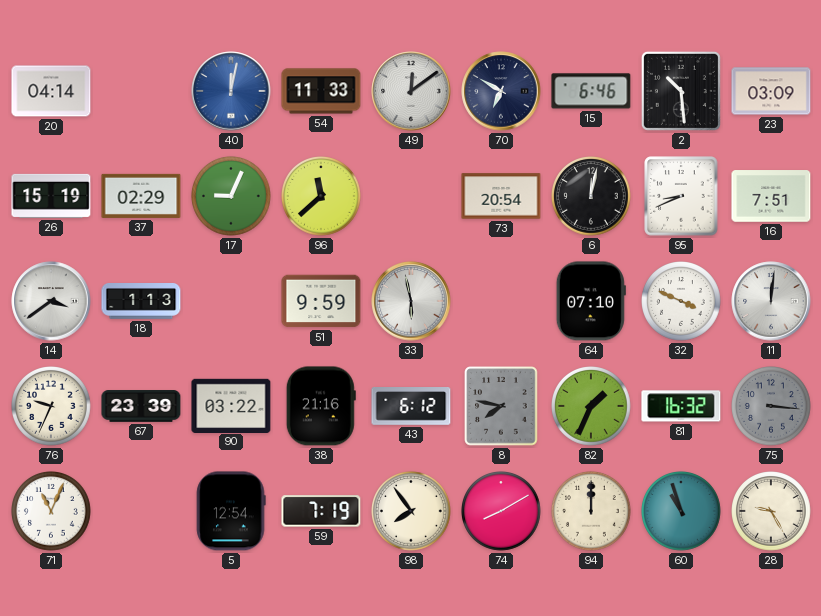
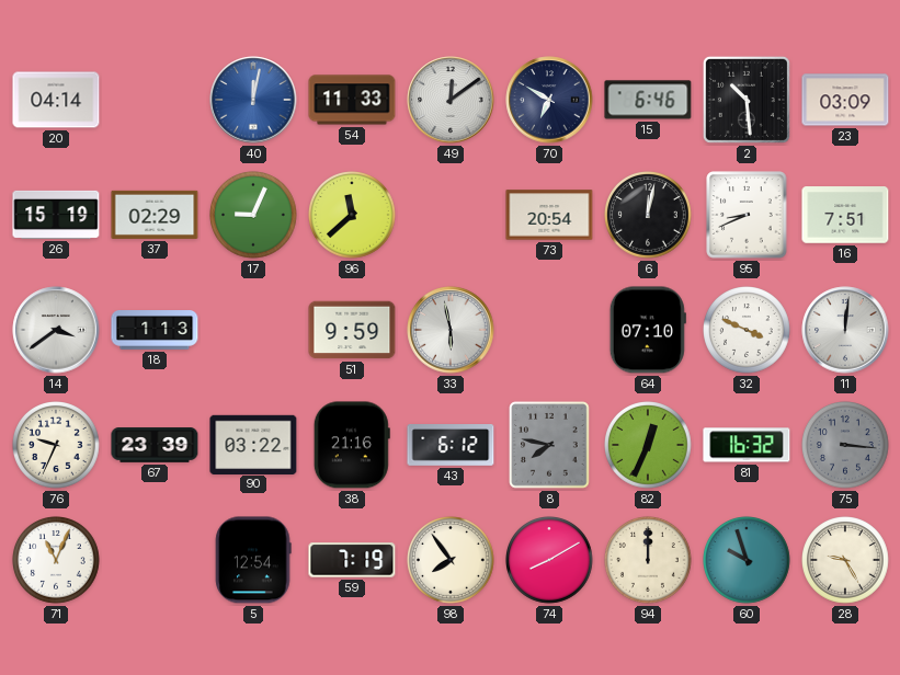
82: 1:34 -> 12:34
60: 10:57 -> 9:57
